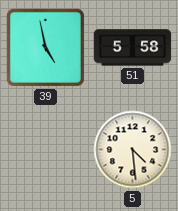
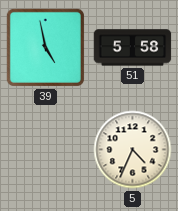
5: 4:29 -> 4:34
